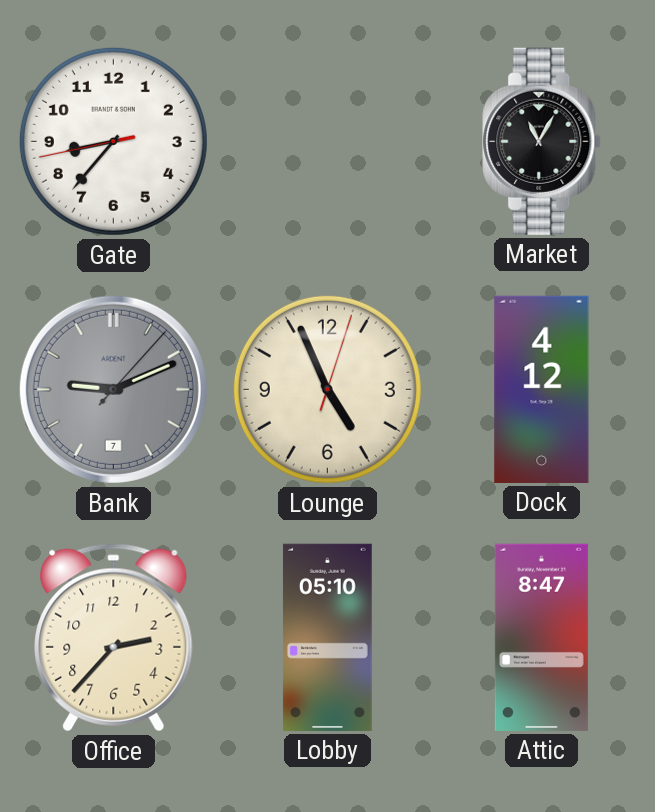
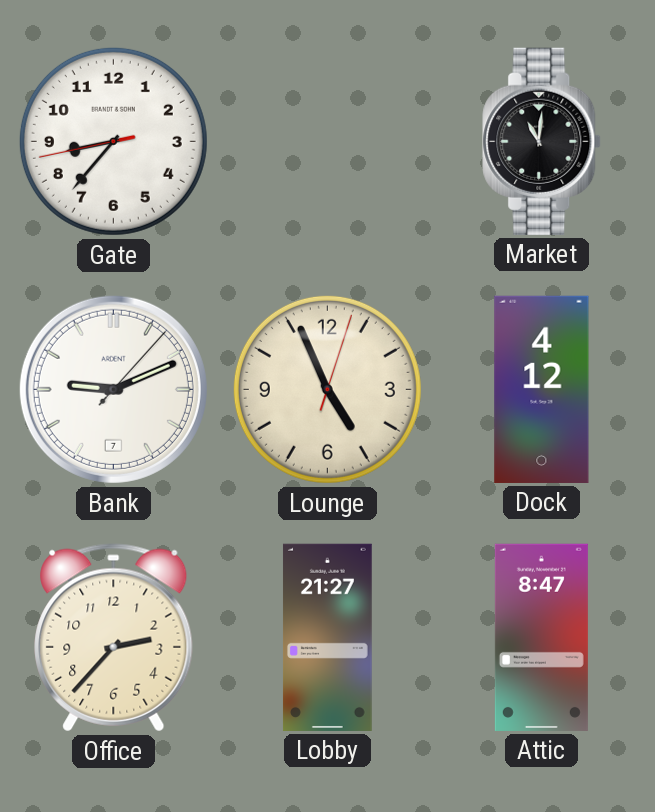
Market: 11:05 -> 11:01
Bank dial: grey -> white
Lobby: 05:10 -> 21:27
